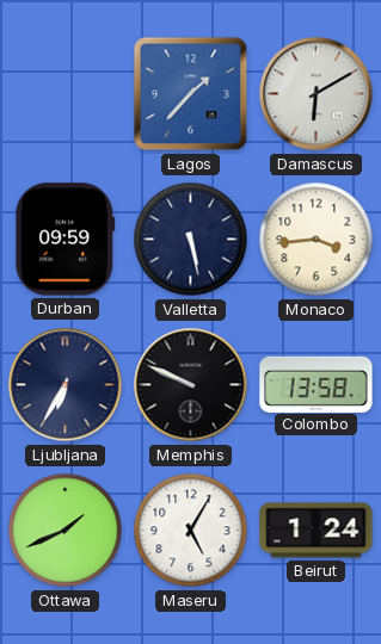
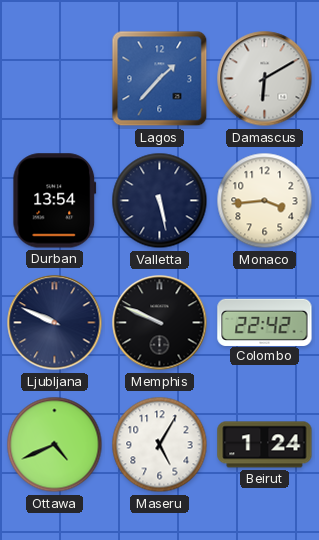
Durban: 09:59 -> 13:54
Ljubljana: 6:35 -> 9:49
Colombo: 13:58 -> 22:42
Ottawa: 1:41 -> 4:41
